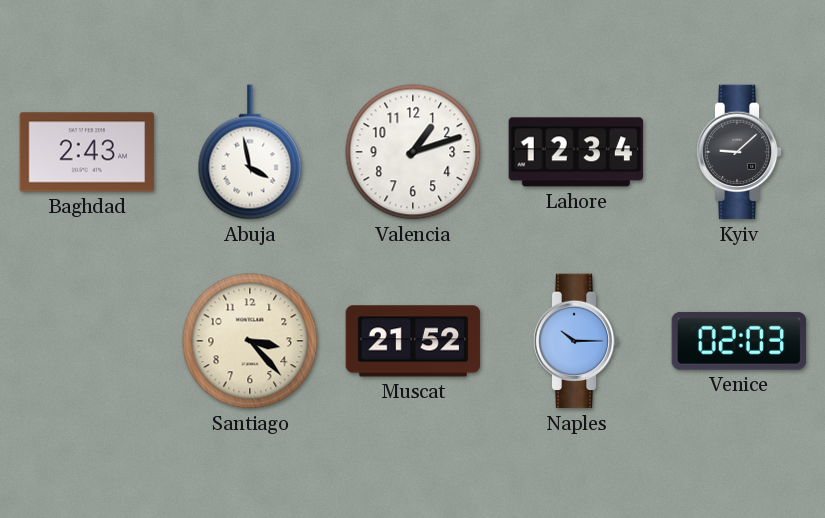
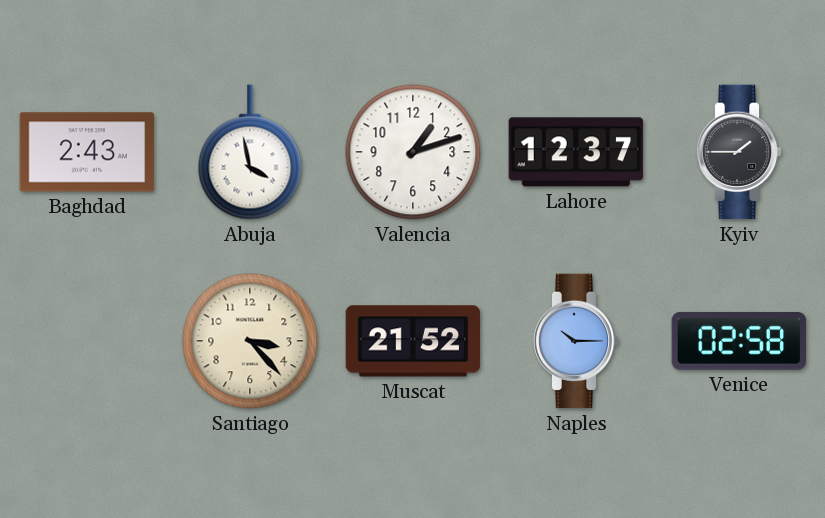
Lahore: 12:34 -> 12:37
Kyiv: 9:08 -> 1:45
Venice: 02:03 -> 02:58
